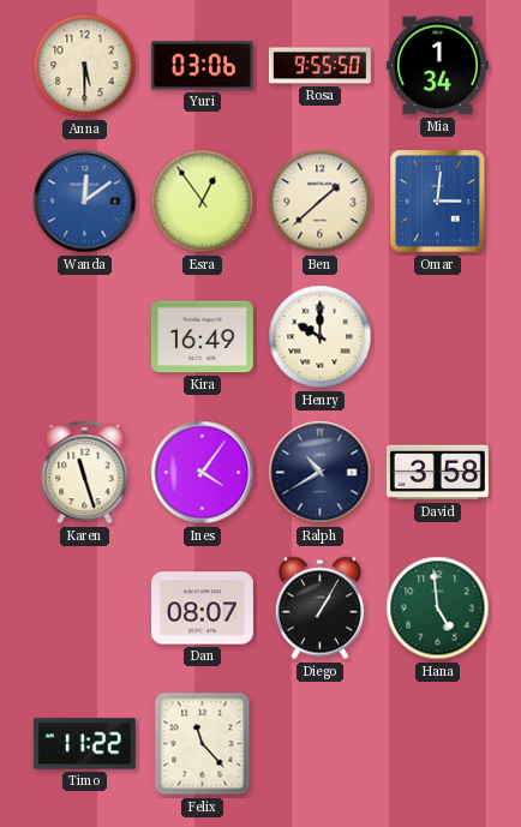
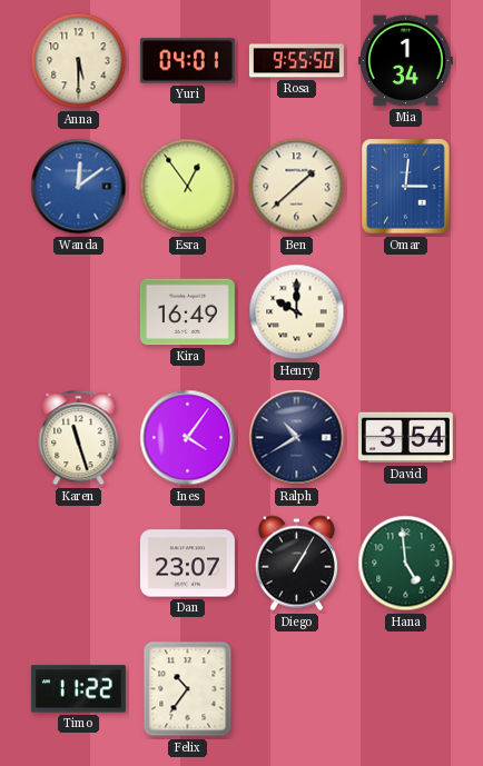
Yuri: 03:06 -> 04:01
David: 3:58 -> 3:54
Dan: 08:07 -> 23:07
Felix: 11:23 -> 10:36
